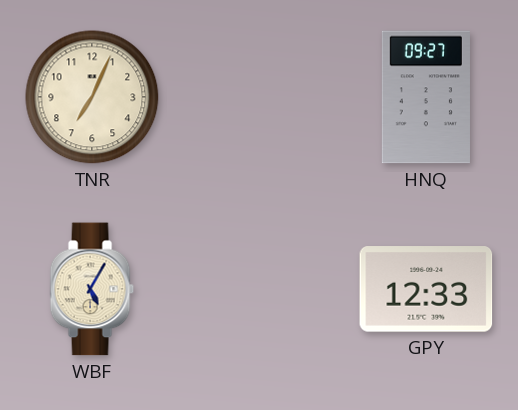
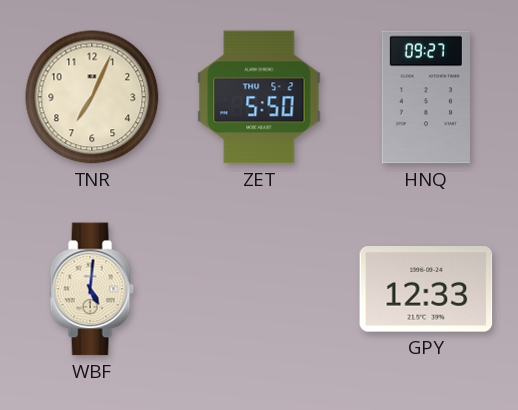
ZET: none -> 5:50
WBF: 5:05 -> 5:01
